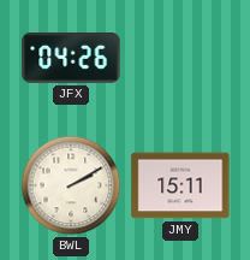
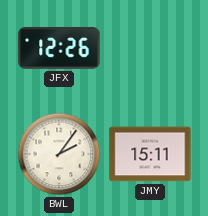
JFX: 04:26 -> 12:26
BWL: 2:10 -> 2:06
